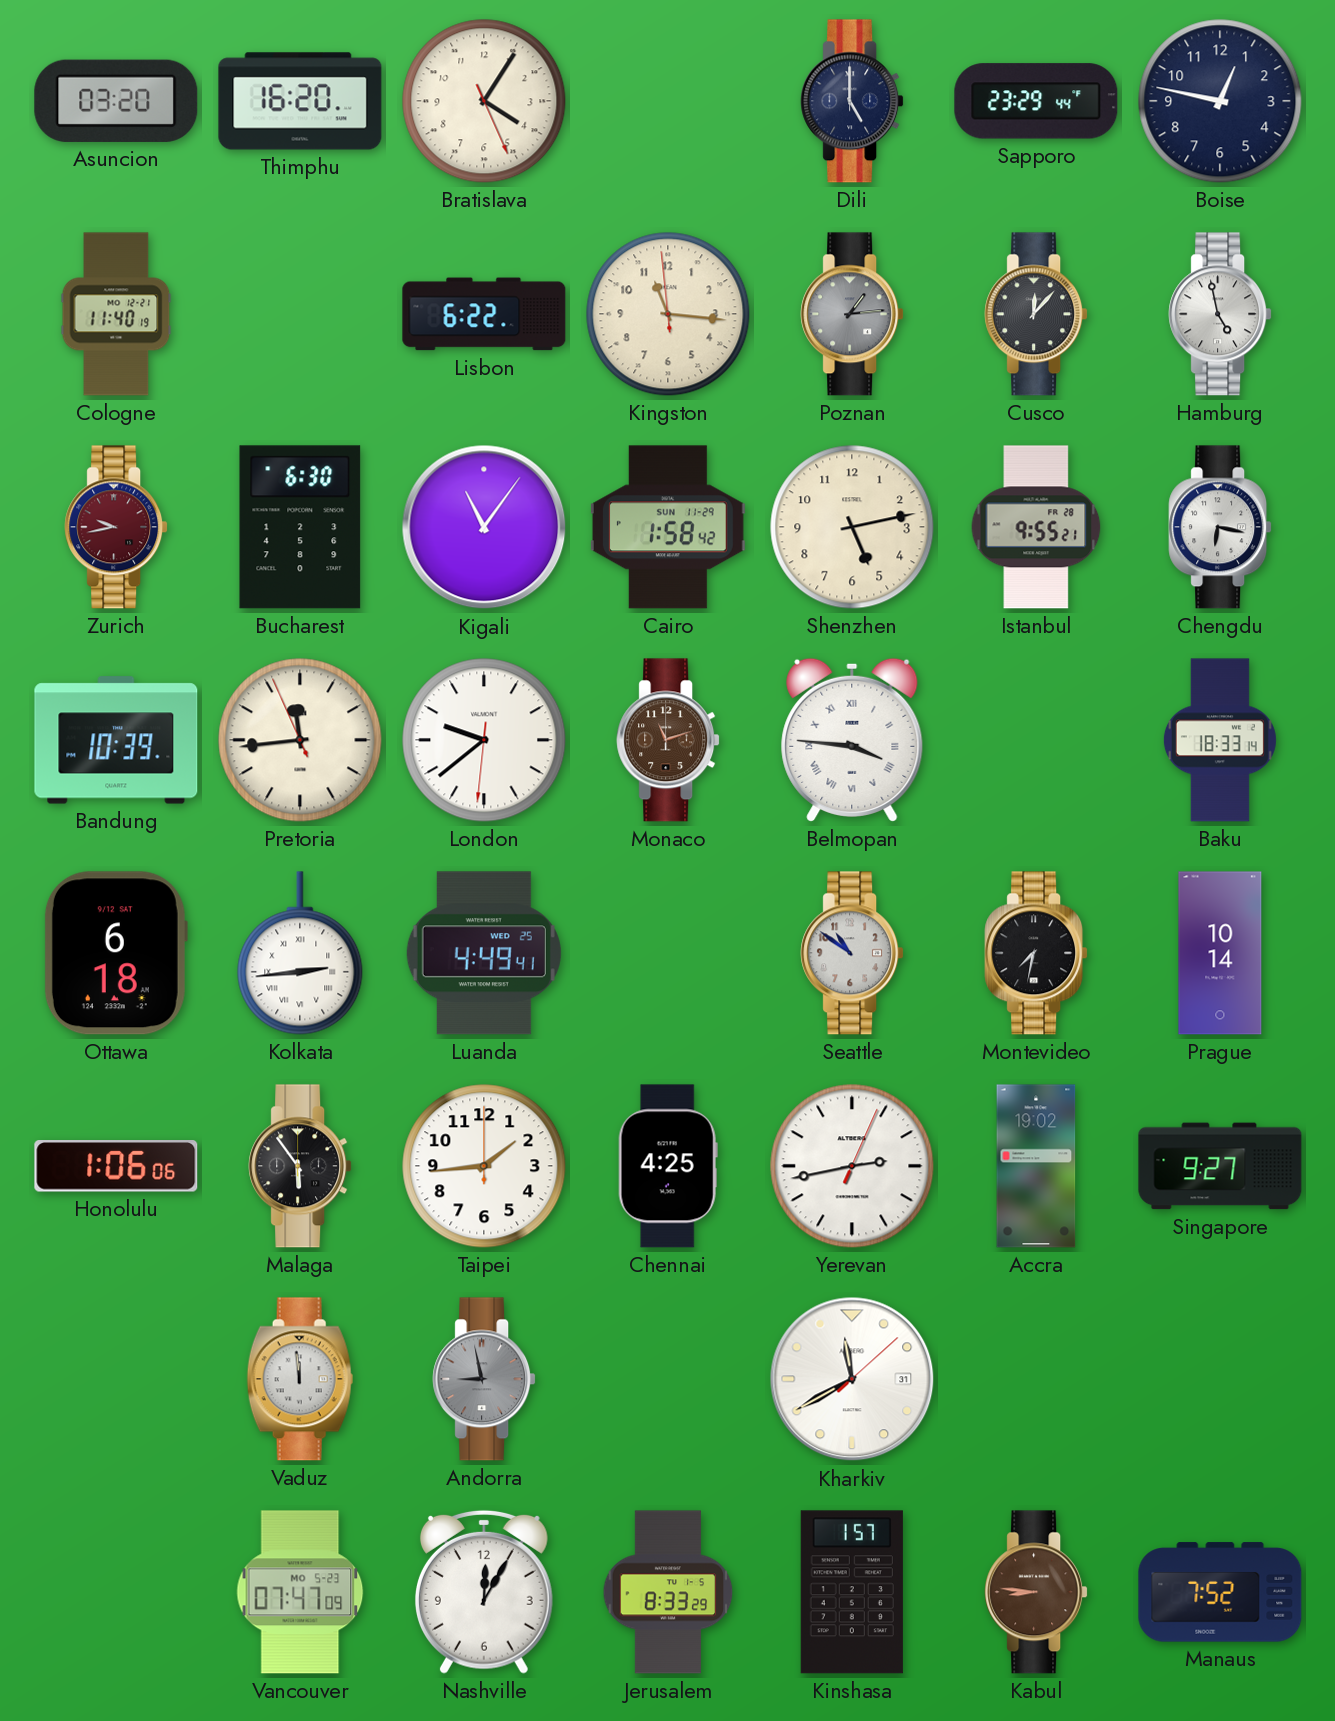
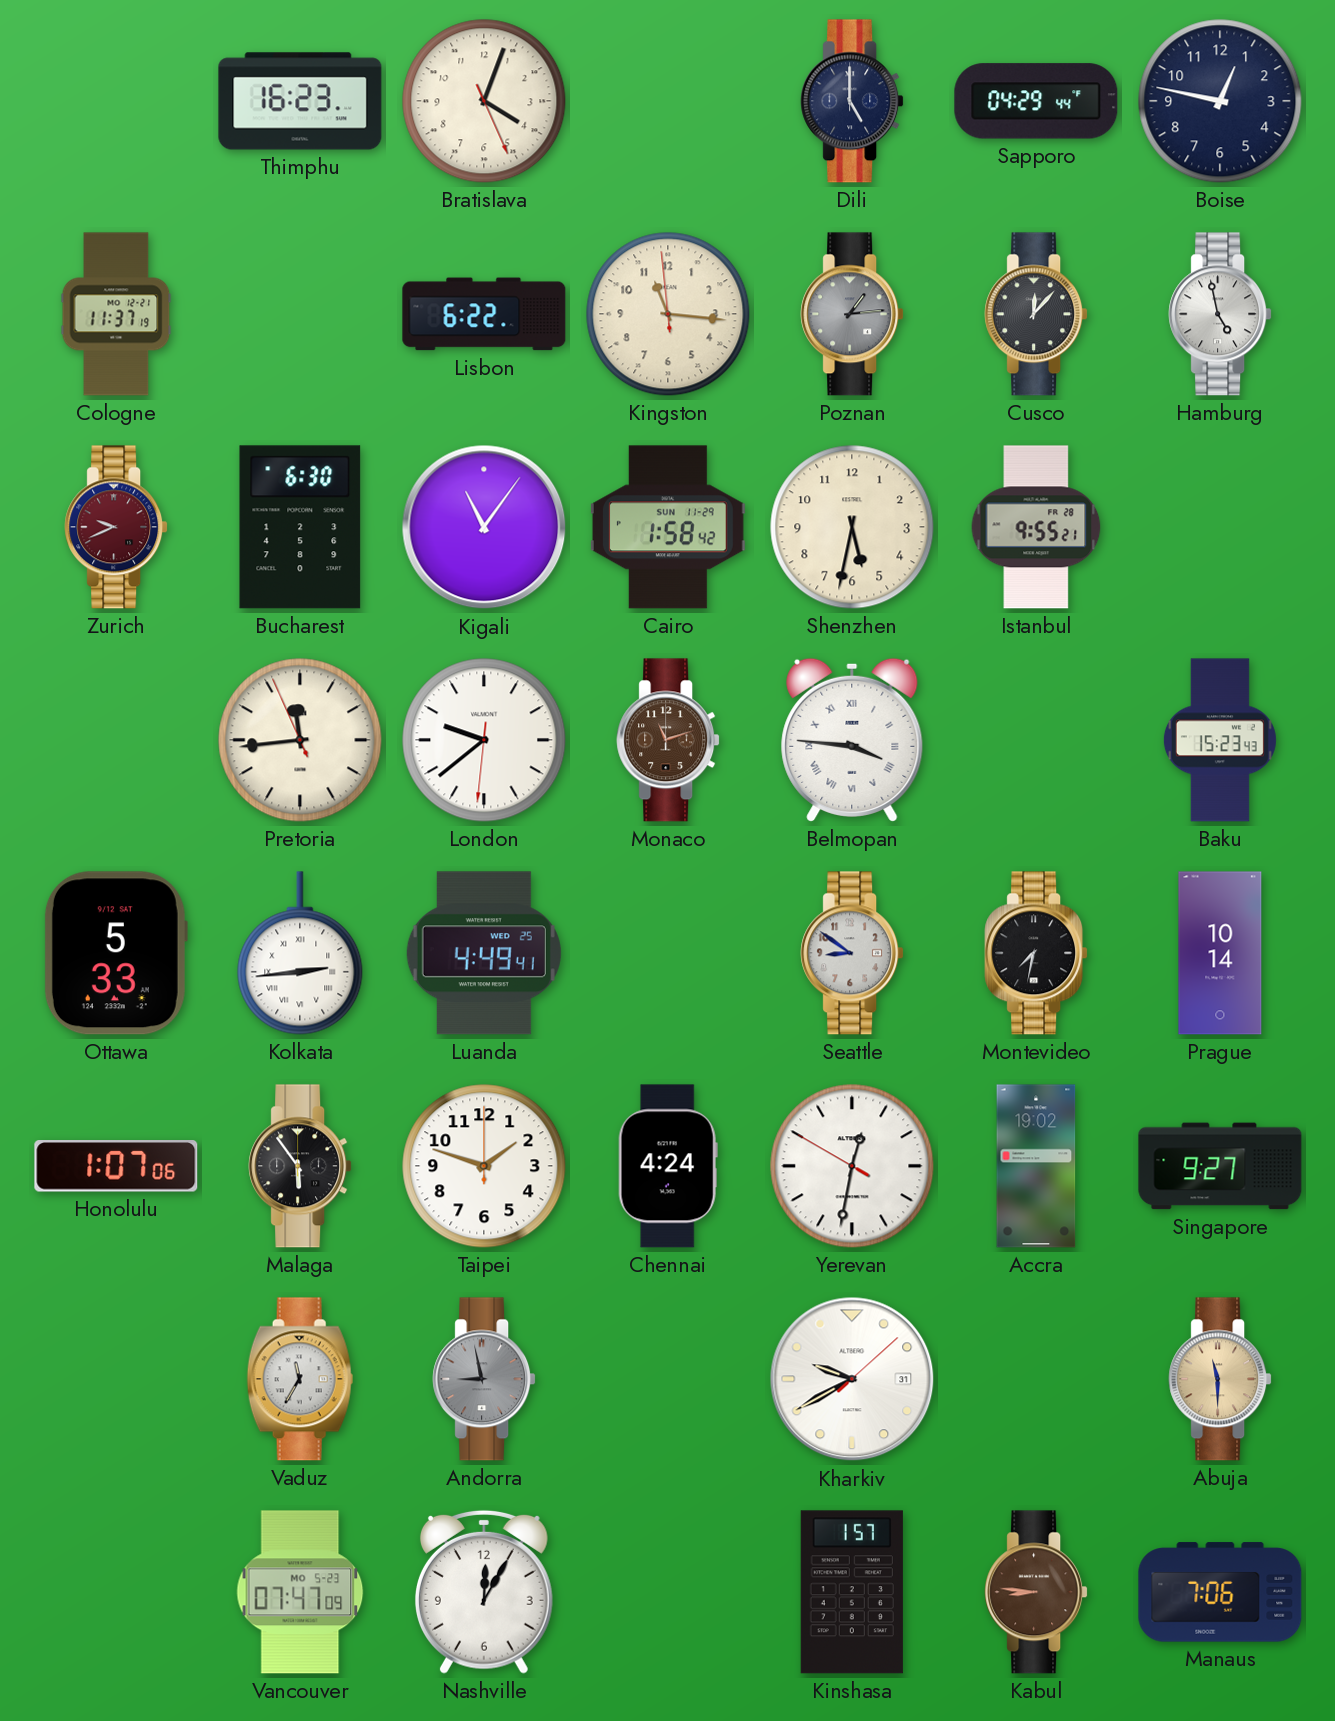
Asuncion: 03:20 -> none
Thimphu: 16:20 -> 16:23
Bratislava: 4:05 -> 4:03
Sapporo: 23:29 -> 04:29
Cologne: 11:40 -> 11:37
Zurich: 9:43 -> 9:41
Shenzhen: 5:13 -> 5:32
Chengdu: 6:17 -> none
Bandung: 10:39 -> none
Baku: 18:33 -> 15:23
Ottawa: 6:18 -> 5:33
Seattle: 10:51 -> 8:51
Honolulu: 1:06 -> 1:07
Taipei: 1:44 -> 1:48
Chennai: 4:25 -> 4:24
Yerevan: 2:43 -> 12:31
Vaduz: 11:59 -> 11:35
Kharkiv: 11:40 -> 9:40
Abuja: none -> 11:30
Jerusalem: 8:33 -> none
Manaus: 7:52 -> 7:06
